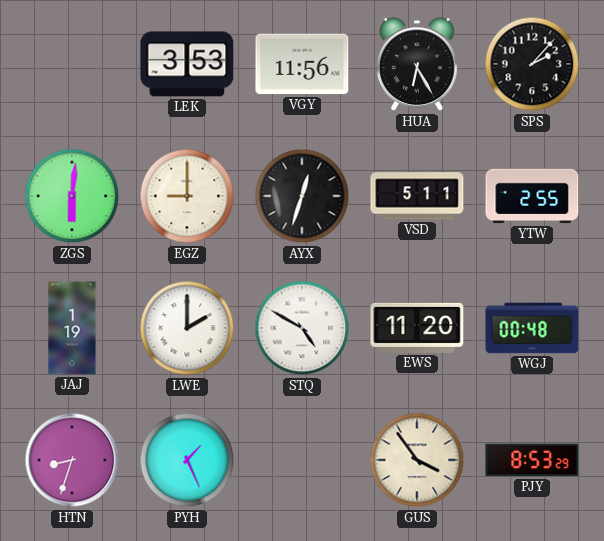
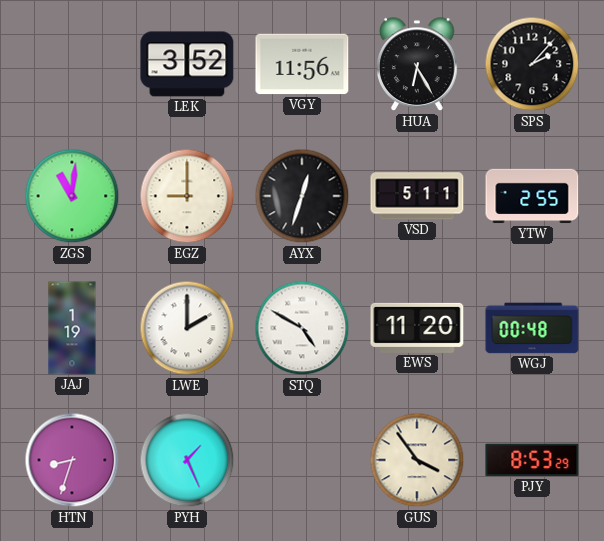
LEK: 3:53 -> 3:52
ZGS: 6:01 -> 11:01
